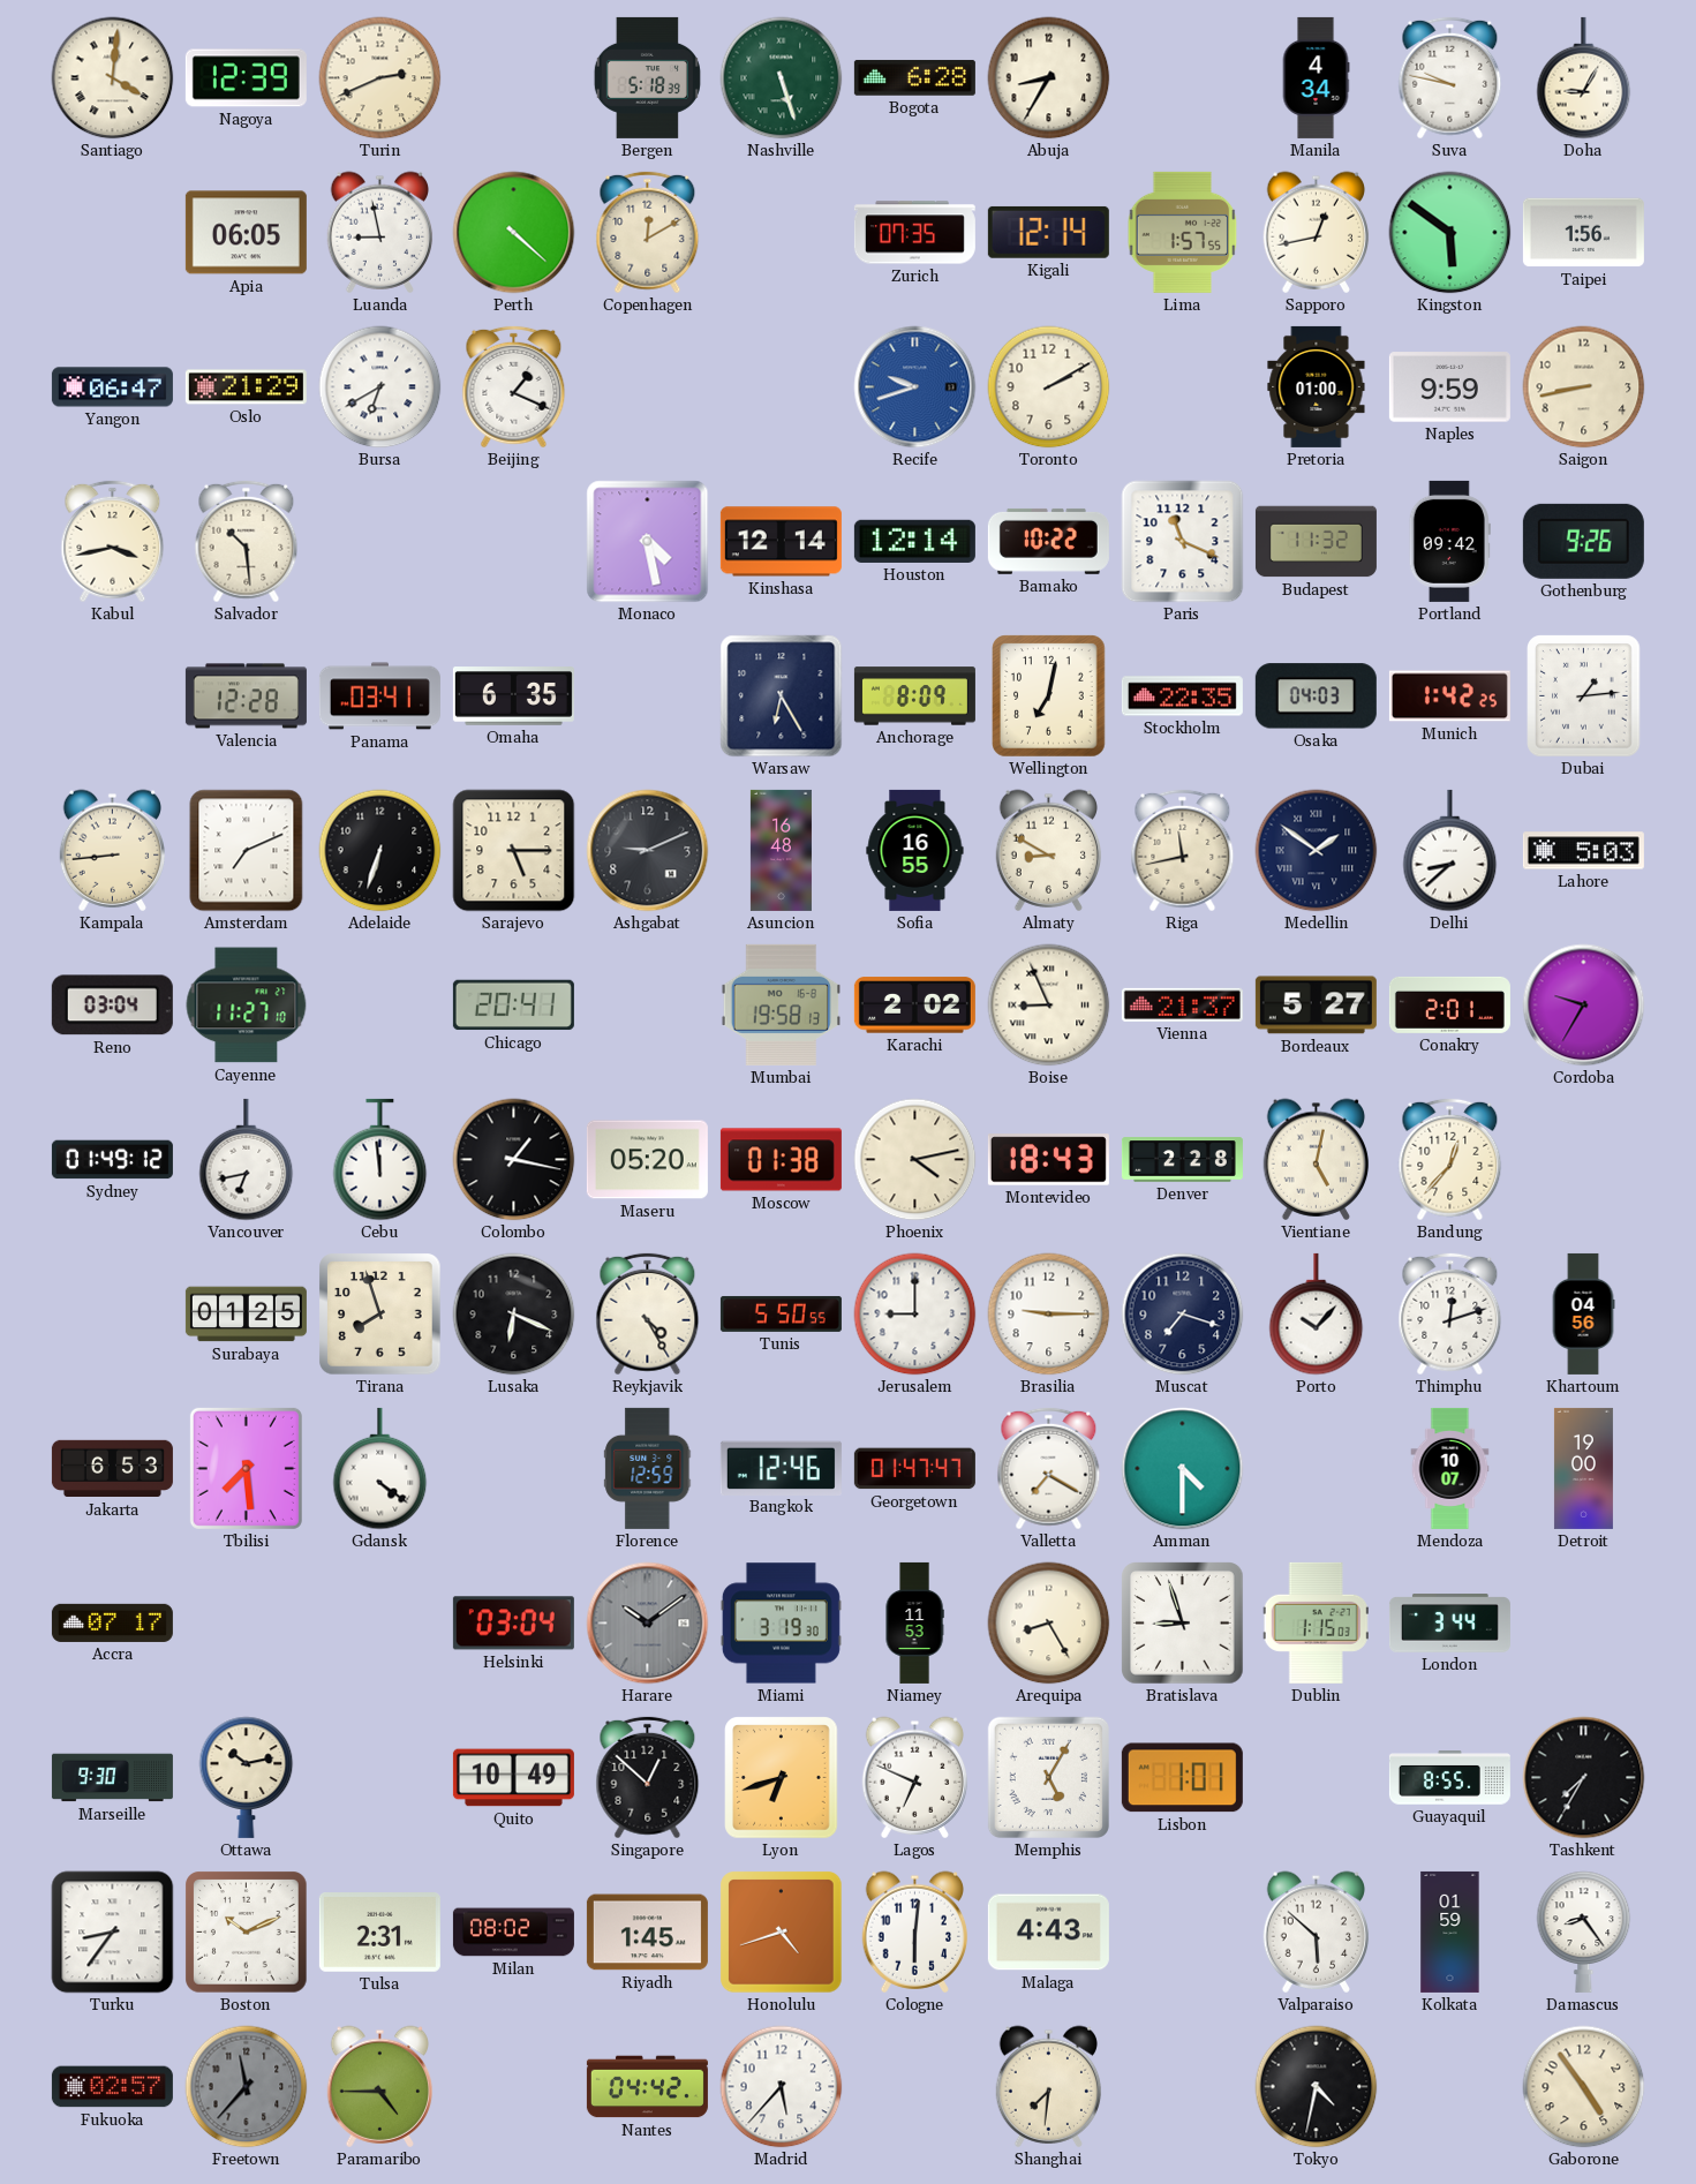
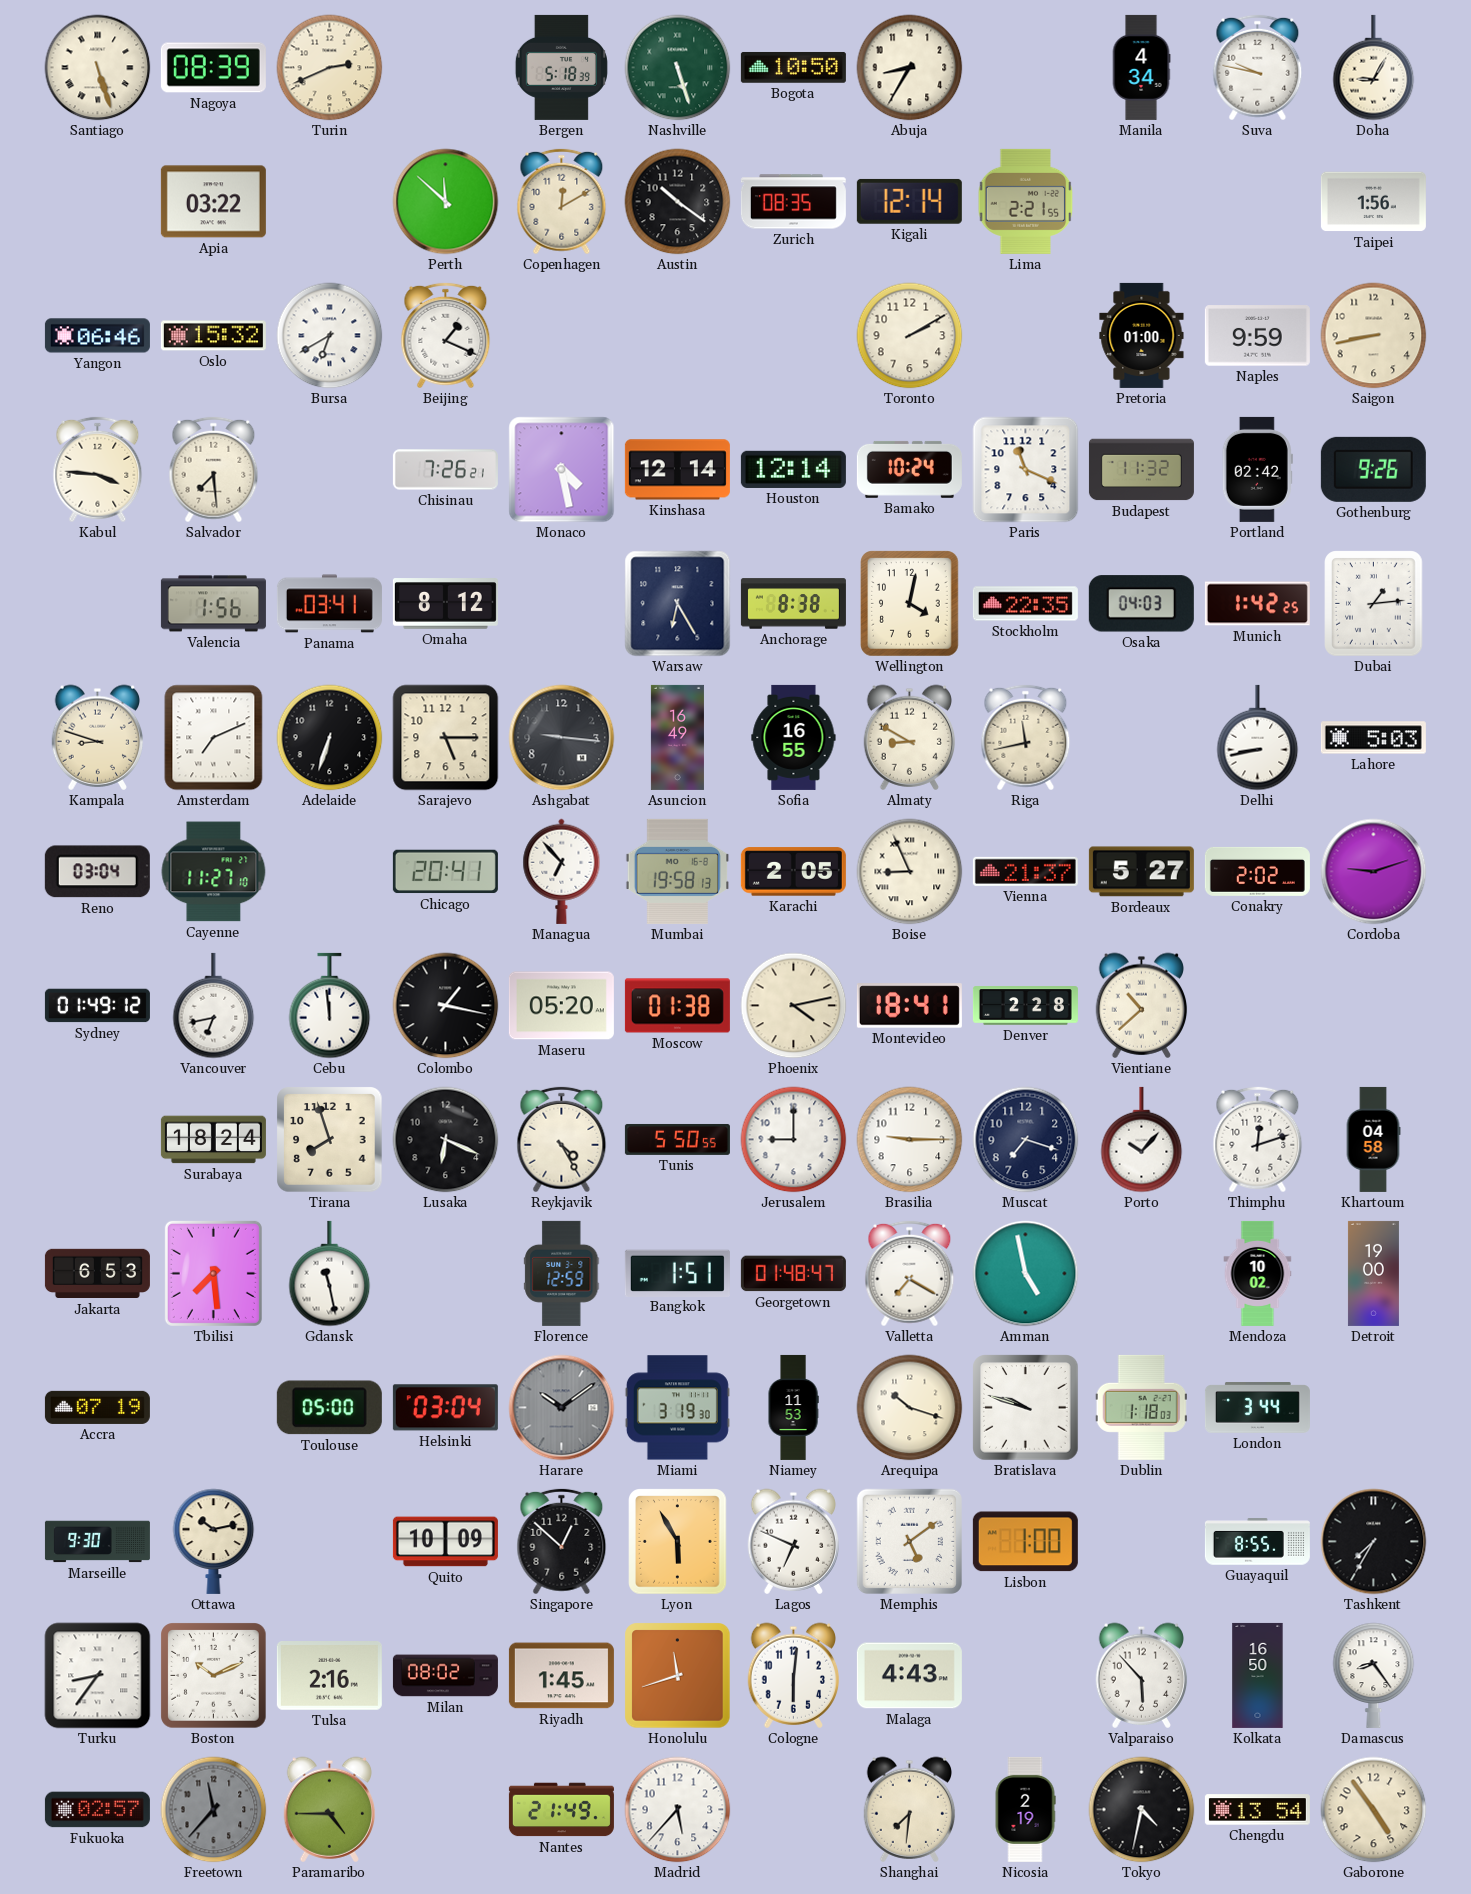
Santiago: 4:01 -> 5:27
Nagoya: 12:39 -> 08:39
Bogota: 6:28 -> 10:50
Apia: 06:05 -> 03:22
Luanda: 8:58 -> none
Perth: 4:22 -> 11:52
Austin: none -> 10:21
Zurich: 07:35 -> 08:35
Lima: 1:57 -> 2:21
Sapporo: 12:43 -> none
Kingston: 5:51 -> none
Yangon: 06:47 -> 06:46
Oslo: 21:29 -> 15:32
Recife: 9:42 -> none
Kabul: 3:43 -> 3:46
Salvador: 10:29 -> 7:29
Chisinau: none -> 7:26
Bamako: 10:22 -> 10:24
Portland: 09:42 -> 02:42
Valencia: 12:28 -> 1:56
Omaha: 6:35 -> 8:12
Anchorage: 8:09 -> 8:38
Wellington: 7:02 -> 4:02
Kampala: 8:44 -> 8:48
Ashgabat: 9:11 -> 9:16
Asuncion: 16:48 -> 16:49
Medellin: 1:51 -> none
Delhi: 8:38 -> 8:43
Managua: none -> 6:53
Karachi: 2:02 -> 2:05
Conakry: 2:01 -> 2:02
Cordoba: 9:35 -> 9:12
Montevideo: 18:43 -> 18:41
Vientiane: 5:02 -> 10:38
Bandung: 12:37 -> none
Surabaya: 01:25 -> 18:24
Khartoum: 04:56 -> 04:58
Gdansk: 4:21 -> 11:28
Bangkok: 12:46 -> 1:51
Georgetown: 01:47 -> 01:48
Amman: 4:30 -> 4:58
Mendoza: 10:07 -> 10:02
Accra: 07:17 -> 07:19
Toulouse: none -> 05:00
Arequipa: 8:25 -> 10:18
Bratislava: 8:57 -> 9:48
Dublin: 1:15 -> 1:18
Quito: 10:49 -> 10:09
Lyon: 6:42 -> 5:55
Memphis: 5:05 -> 5:09
Lisbon: 1:01 -> 1:00
Tulsa: 2:31 -> 2:16
Honolulu: 4:42 -> 11:42
Valparaiso: 5:52 -> 5:53
Kolkata: 01:59 -> 16:50
Nantes: 04:42 -> 21:49
Nicosia: none -> 2:19
Chengdu: none -> 13:54
